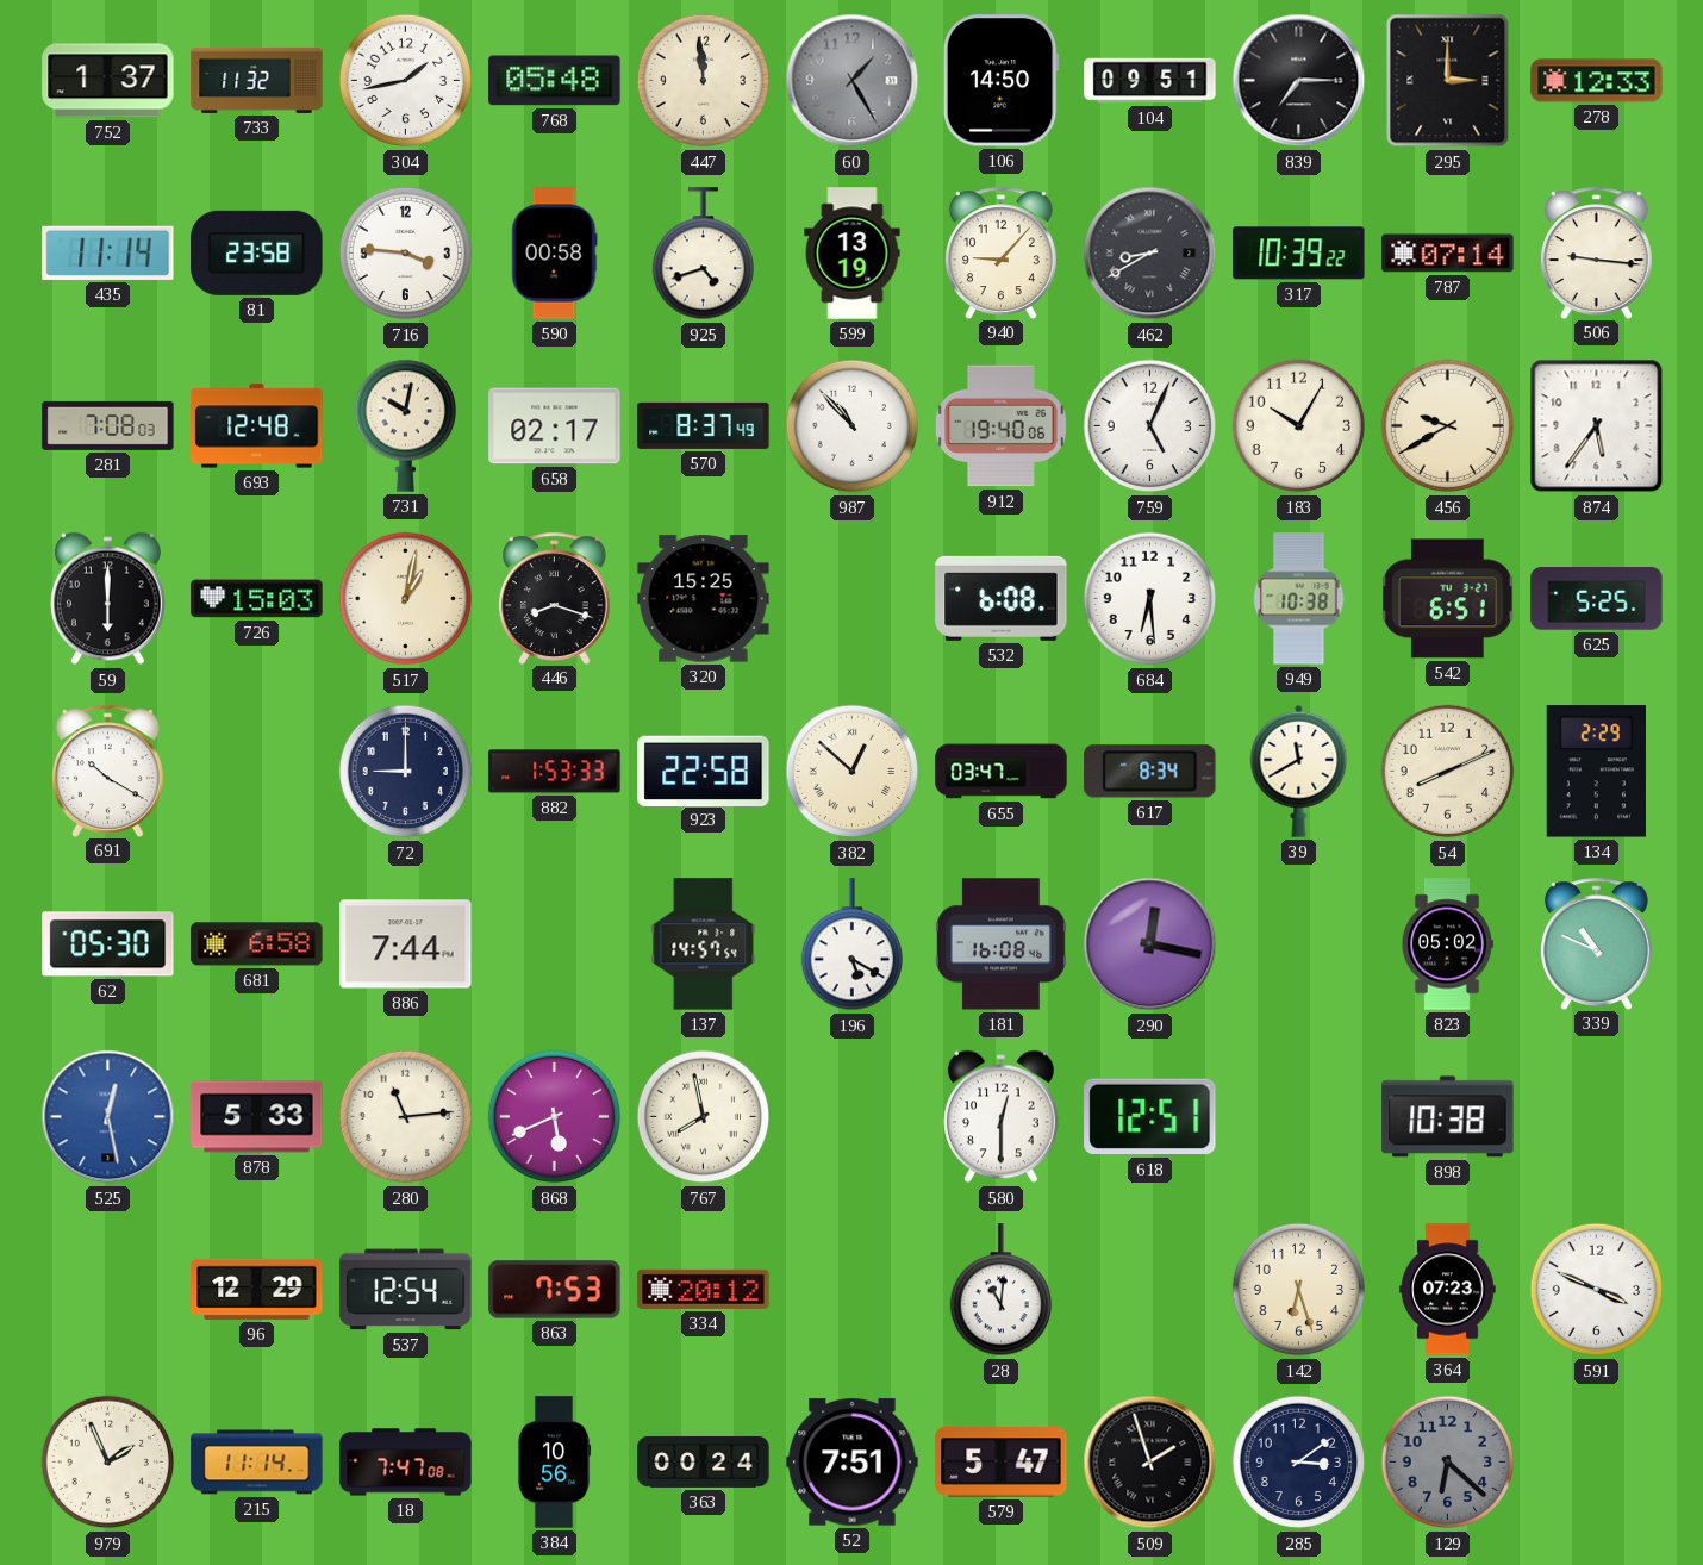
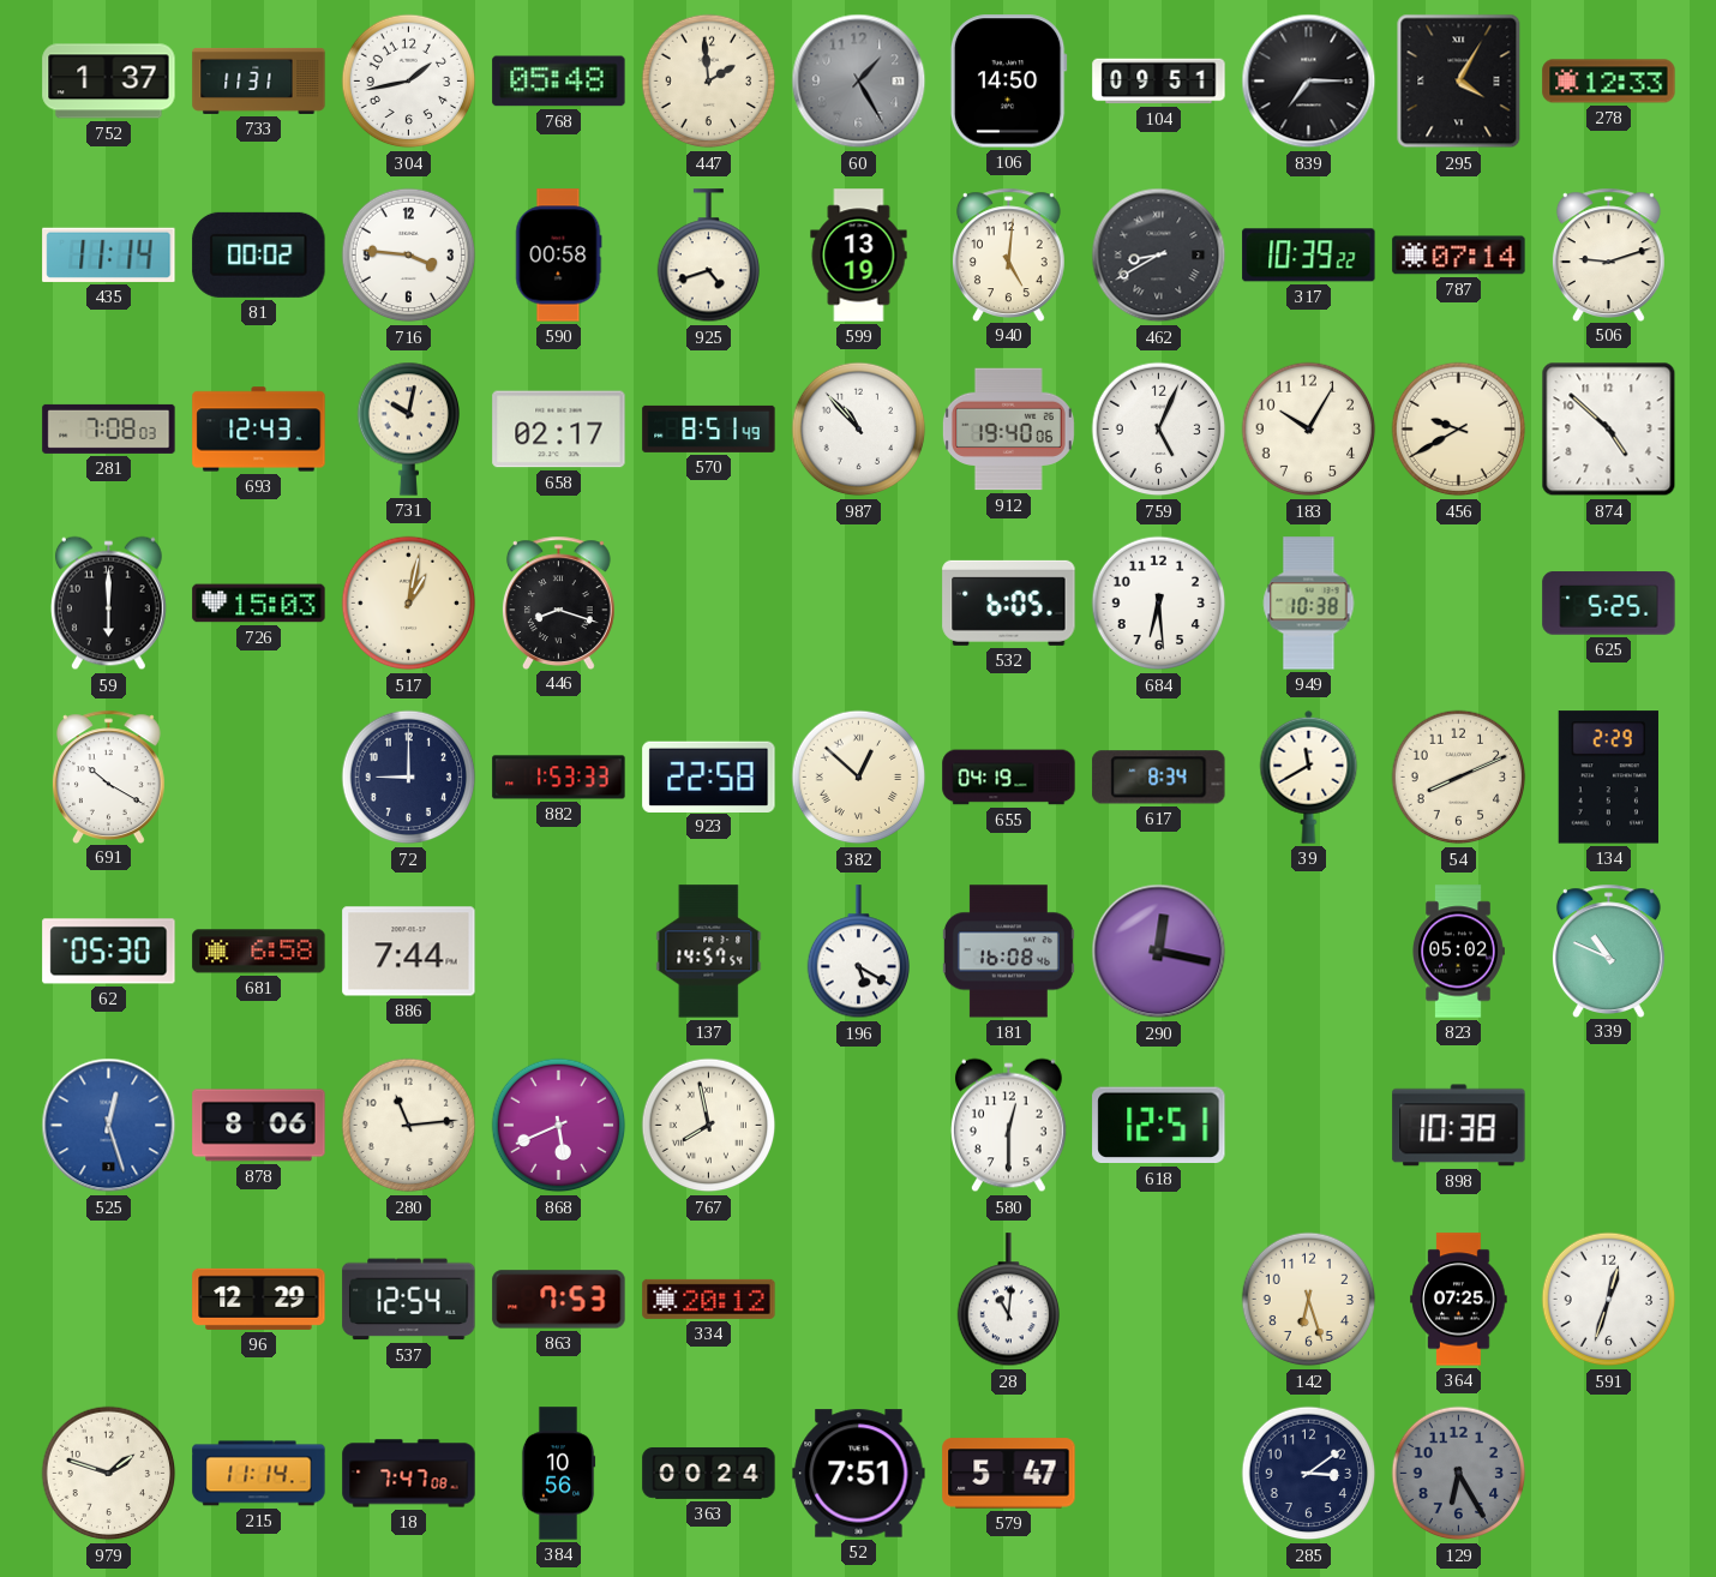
733: 11:32 -> 11:31
447: 11:59 -> 1:59
295: 3:00 -> 4:05
81: 23:58 -> 00:02
940: 9:07 -> 5:01
506: 9:16 -> 9:12
693: 12:48 -> 12:43
570: 8:37 -> 8:51
874: 5:36 -> 4:52
320: 15:25 -> none
532: 6:08 -> 6:05
542: 6:51 -> none
655: 03:47 -> 04:19
525: 12:28 -> 12:27
878: 5:33 -> 8:06
364: 07:23 -> 07:25
591: 3:49 -> 12:33
979: 1:56 -> 1:48
509: 1:57 -> none
129: 6:22 -> 6:25
